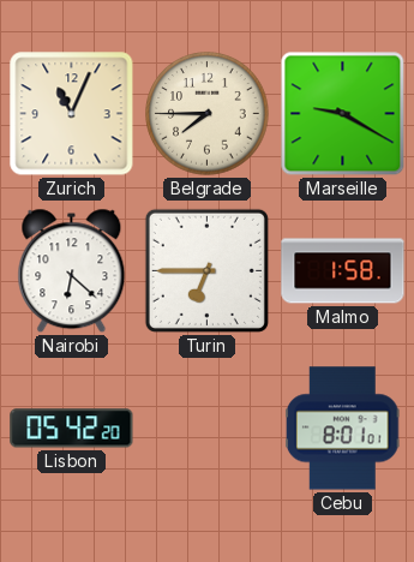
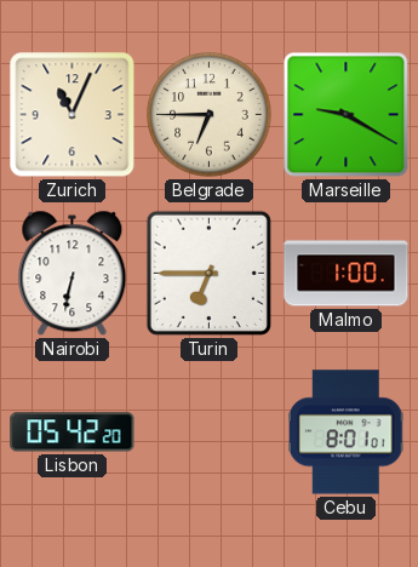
Belgrade: 7:45 -> 6:45
Nairobi: 6:22 -> 6:32
Malmo: 1:58 -> 1:00
